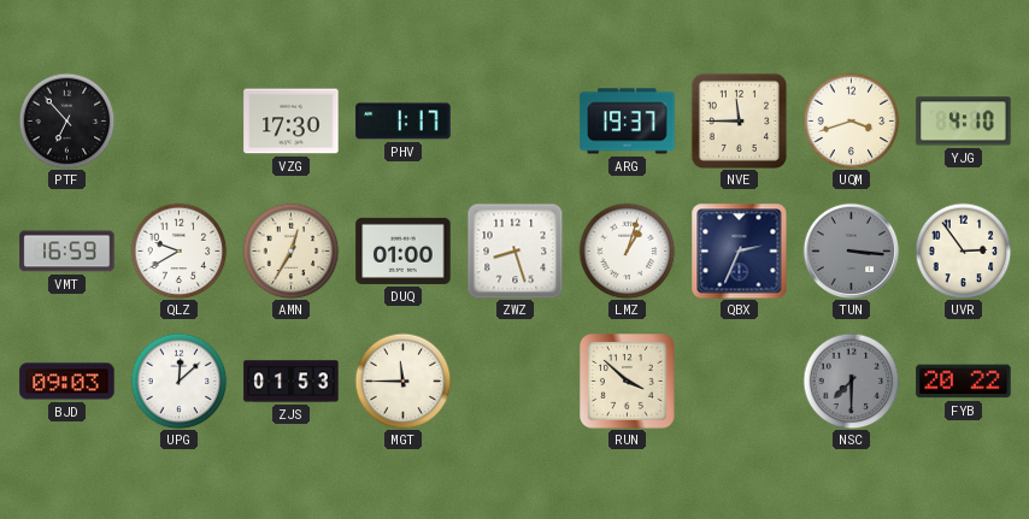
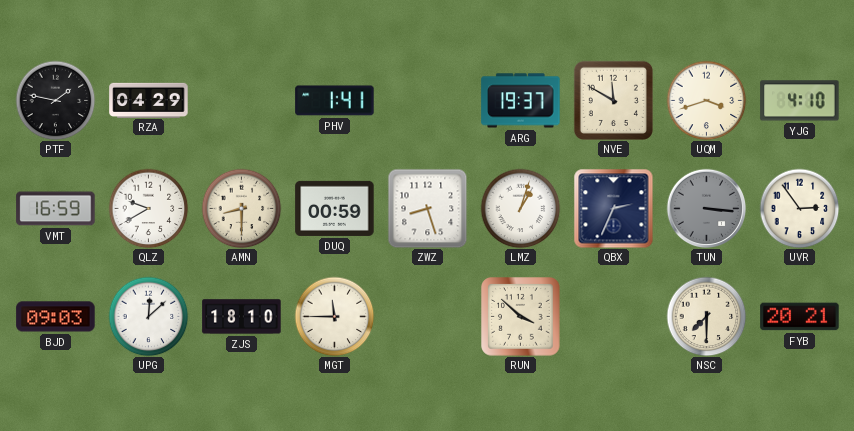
PTF: 6:53 -> 1:47
RZA: none -> 04:29
VZG: 17:30 -> none
PHV: 1:17 -> 1:41
NVE: 11:45 -> 11:50
AMN: 12:35 -> 8:30
DUQ: 01:00 -> 00:59
ZJS: 01:53 -> 18:10
NSC dial: grey -> cream
FYB: 20:22 -> 20:21
